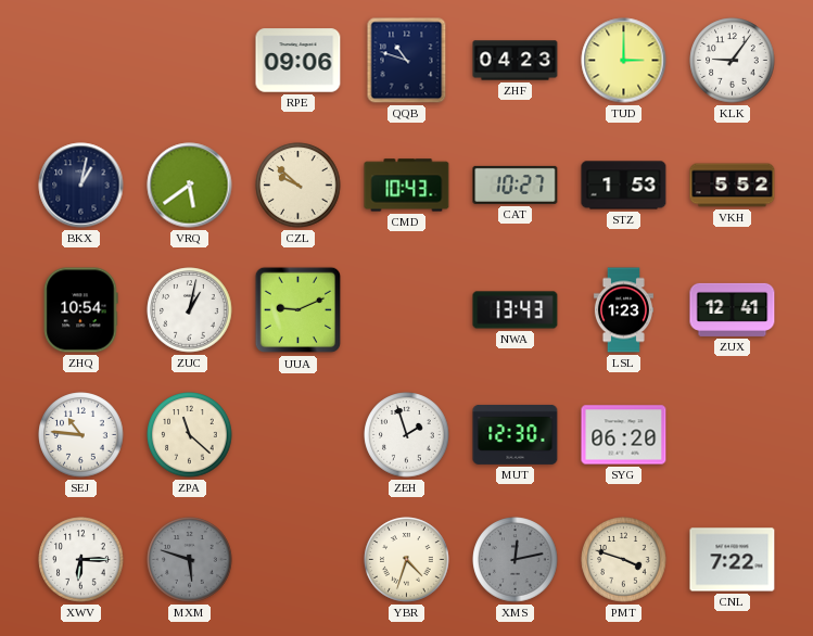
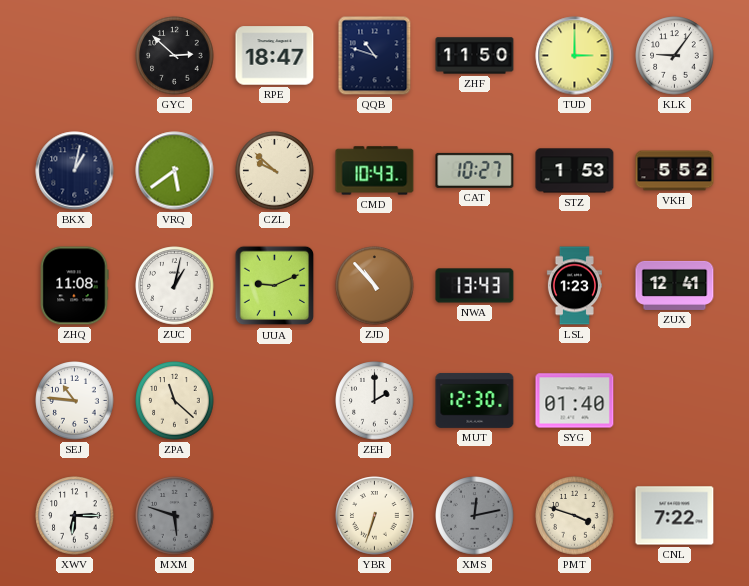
GYC: none -> 2:52
RPE: 09:06 -> 18:47
ZHF: 04:23 -> 11:50
ZHQ: 10:54 -> 11:08
ZJD: none -> 10:53
ZEH: 1:57 -> 2:00
SYG: 06:20 -> 01:40
YBR: 4:33 -> 6:33
